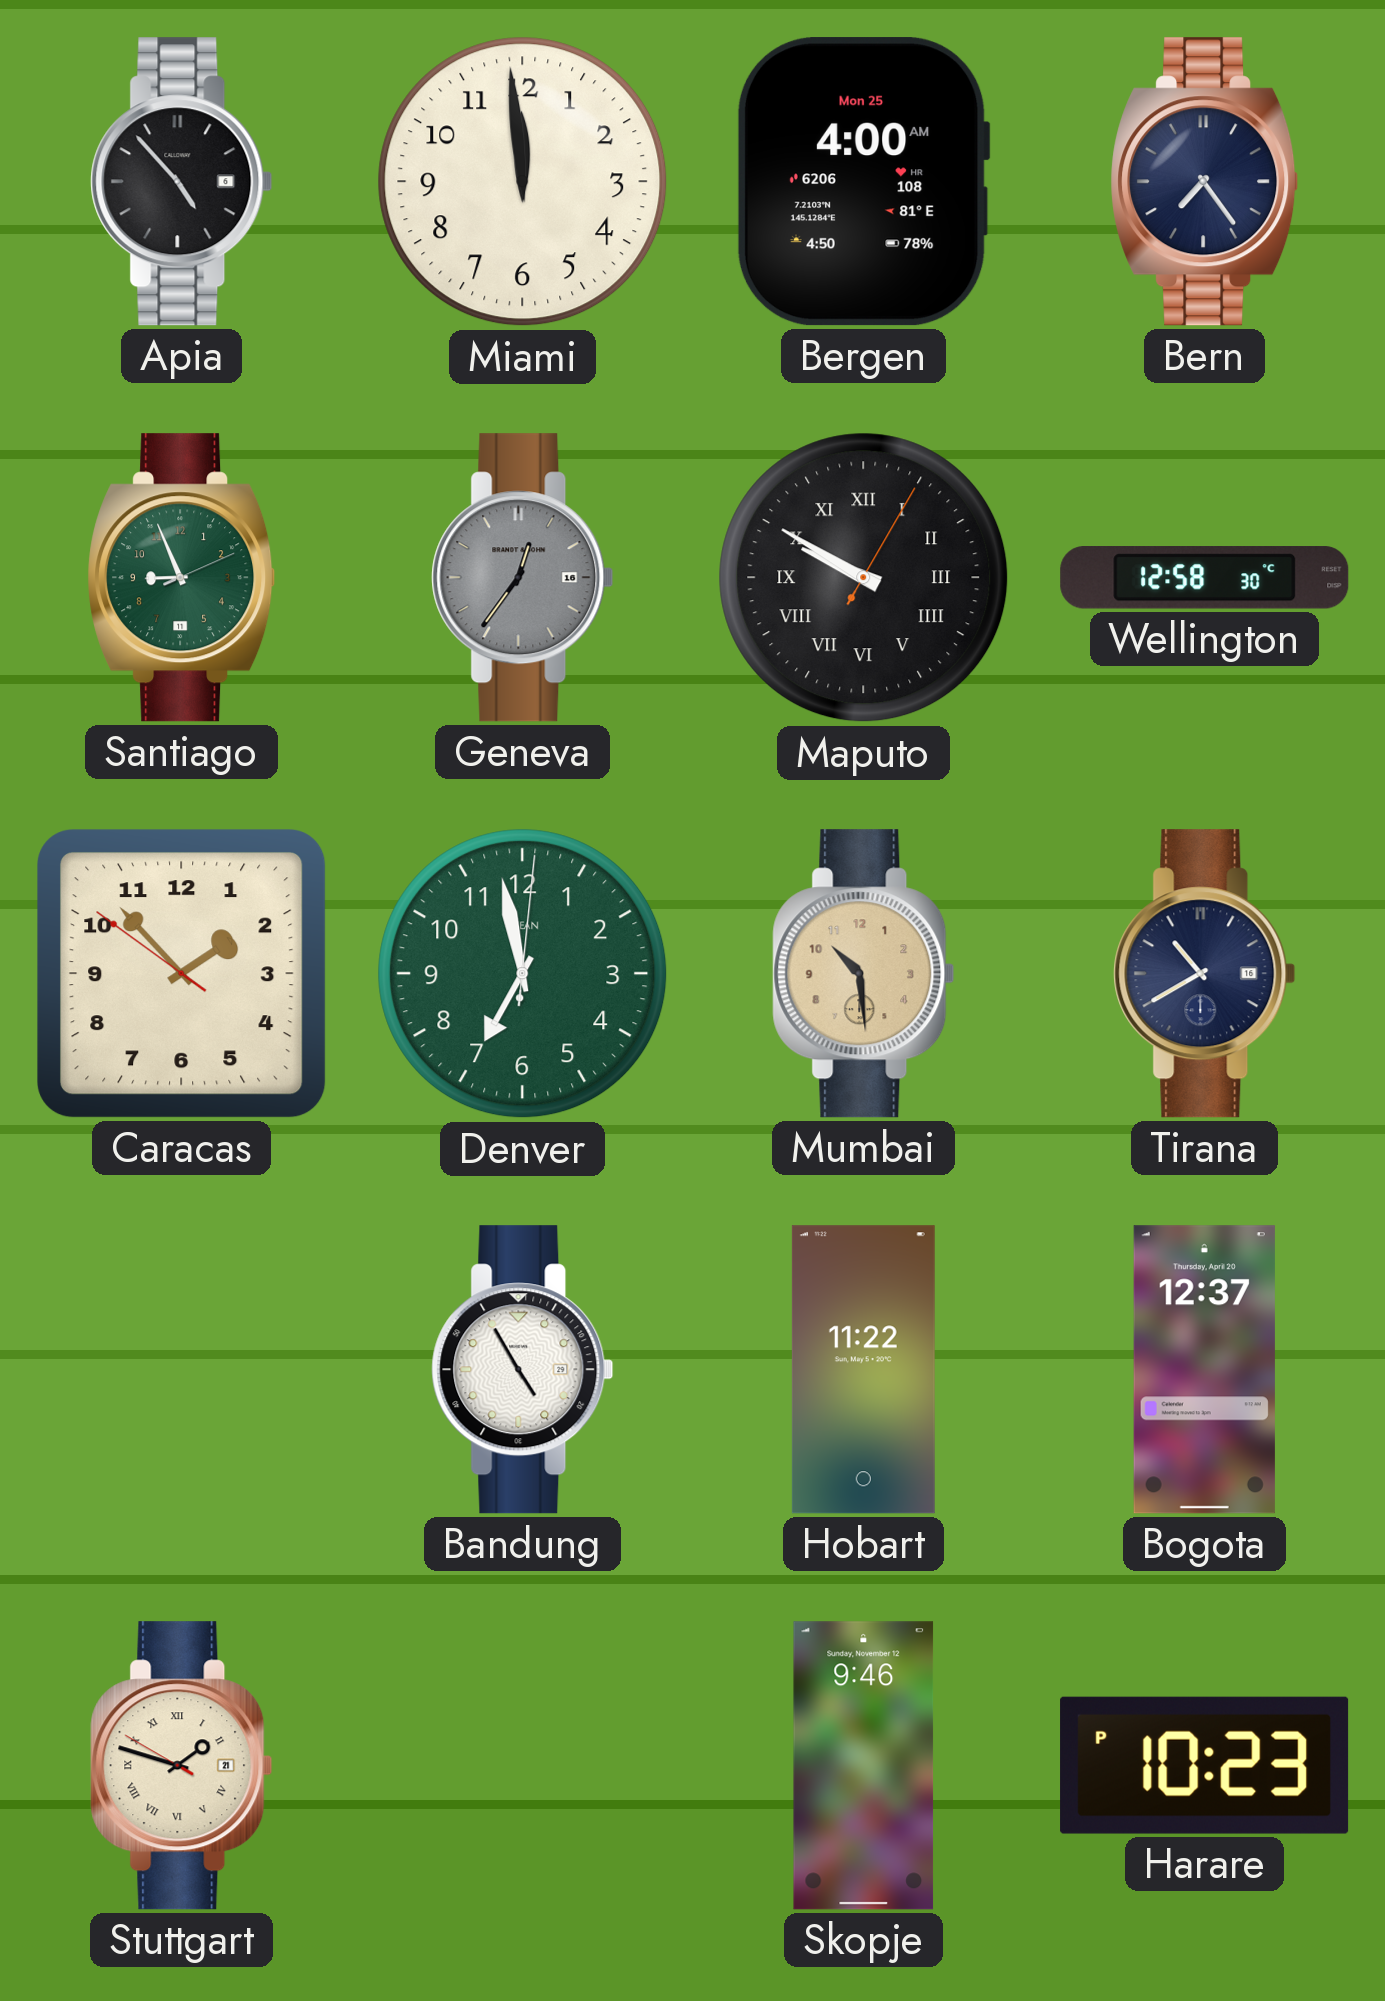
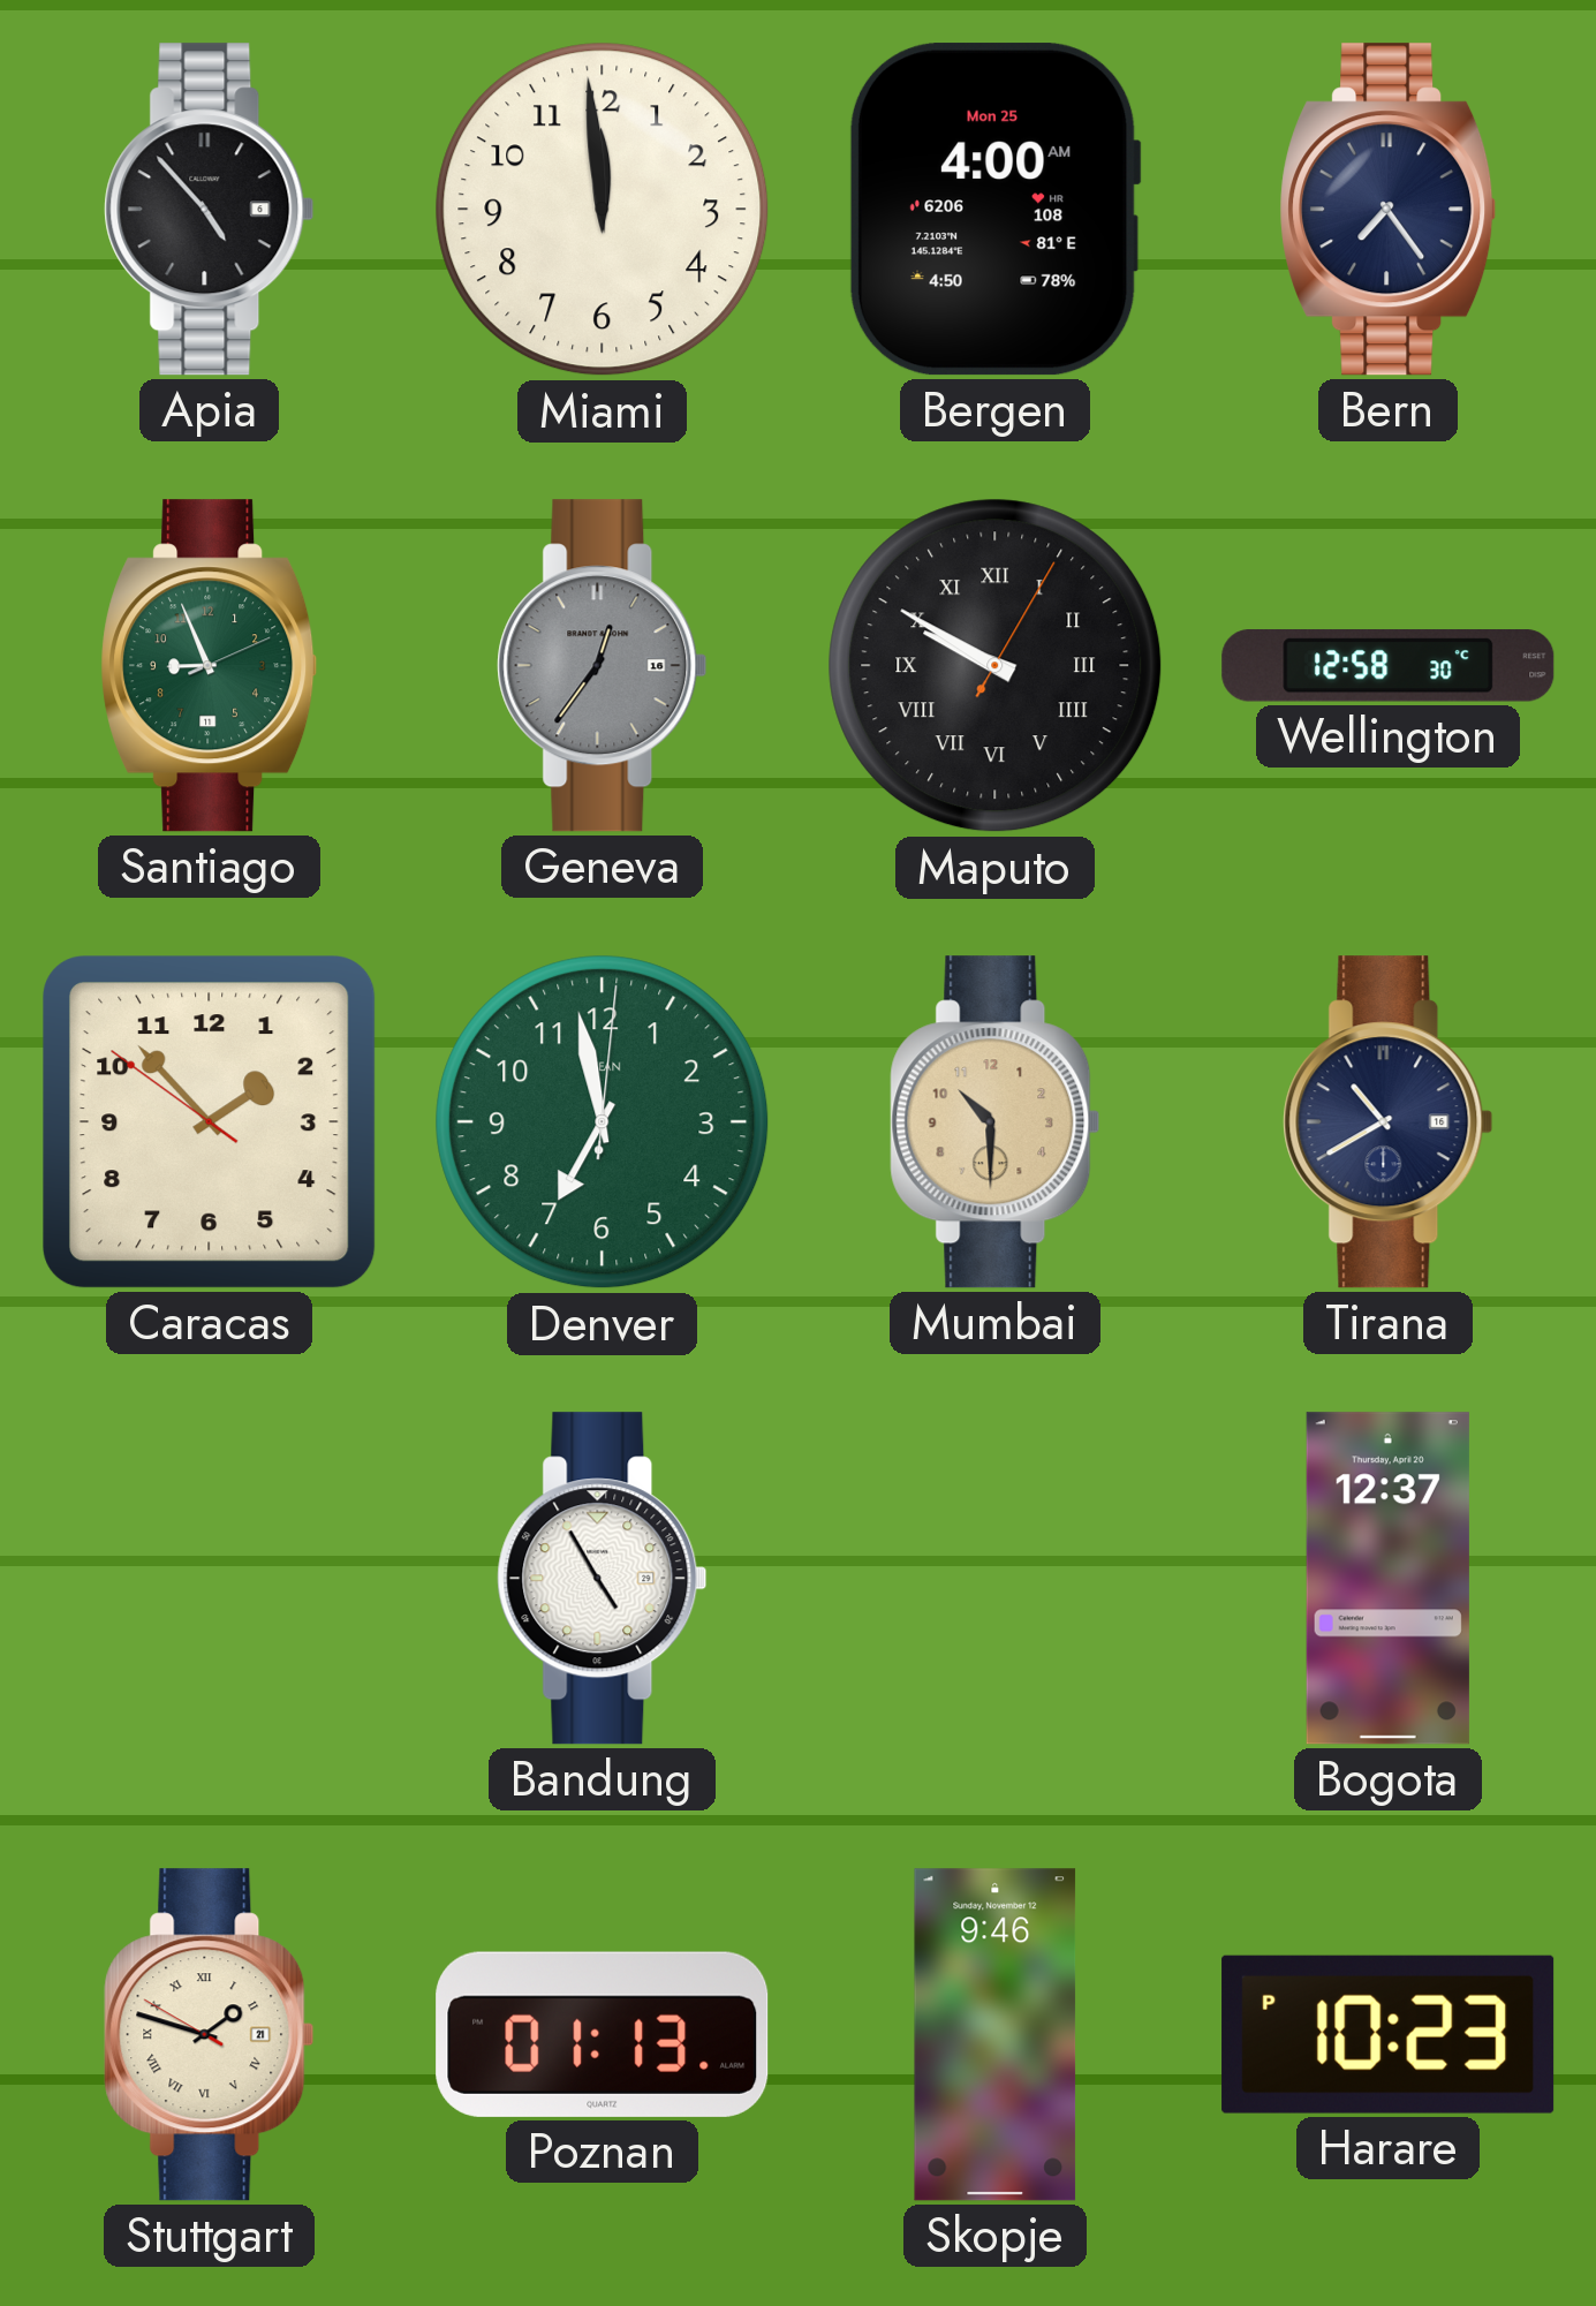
Mumbai: 10:29 -> 10:30
Hobart: 11:22 -> none
Poznan: none -> 01:13
